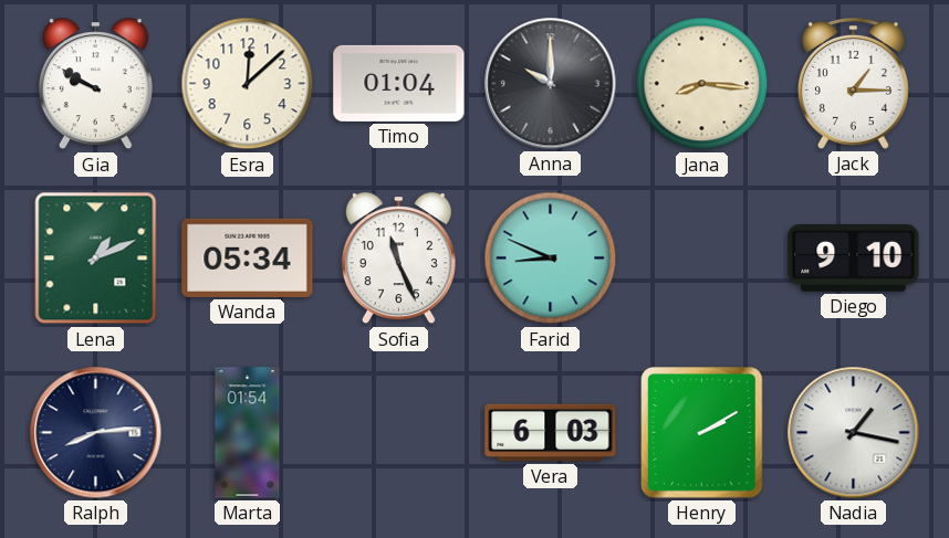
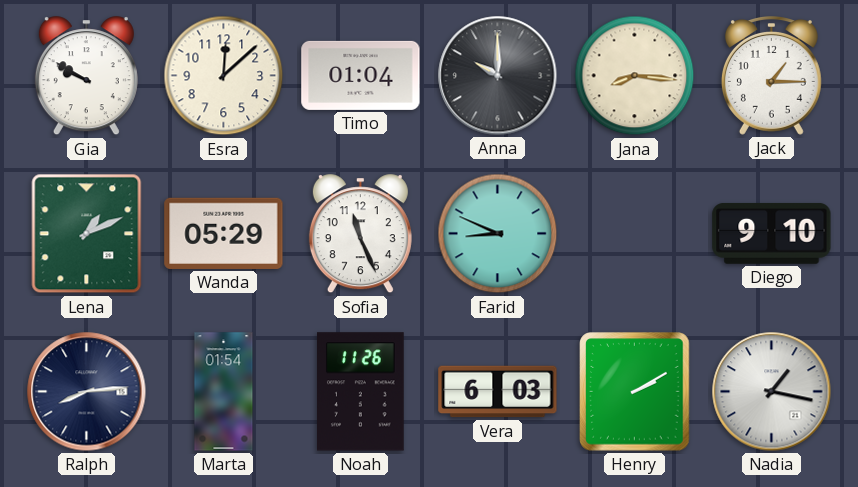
Wanda: 05:34 -> 05:29
Noah: none -> 11:26
